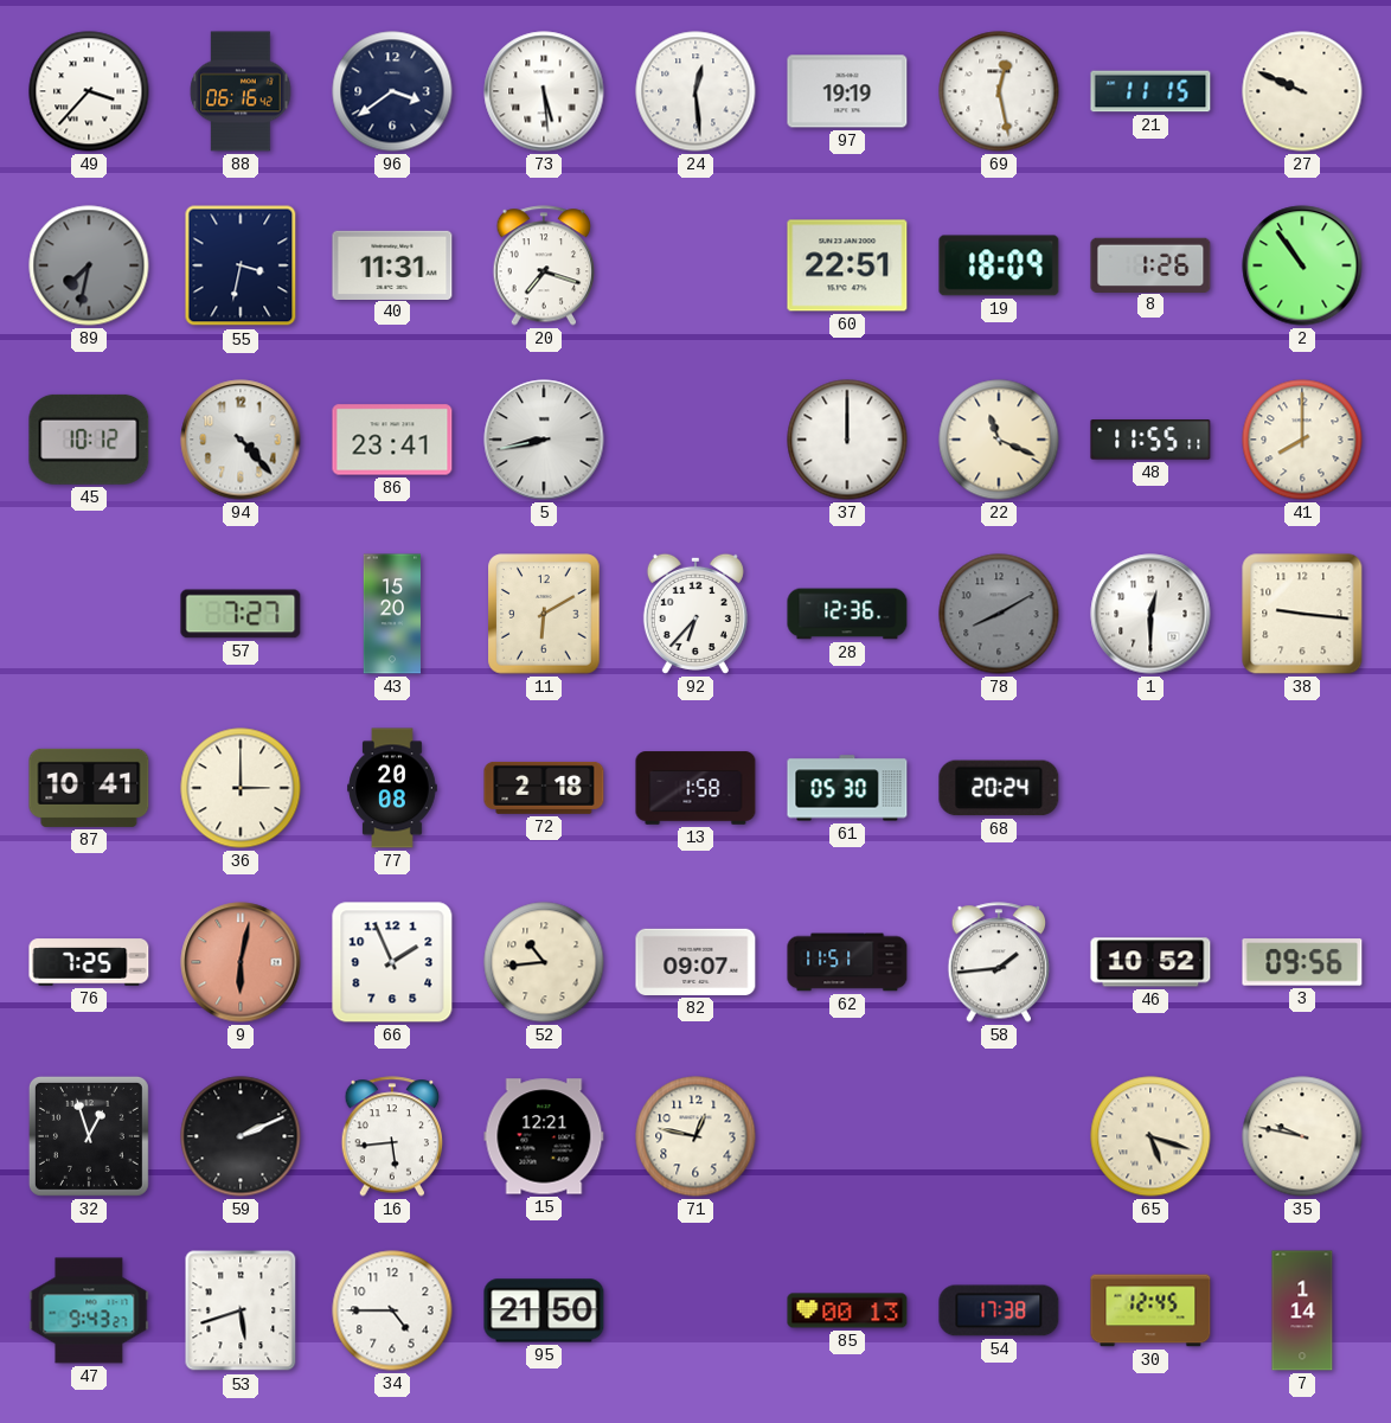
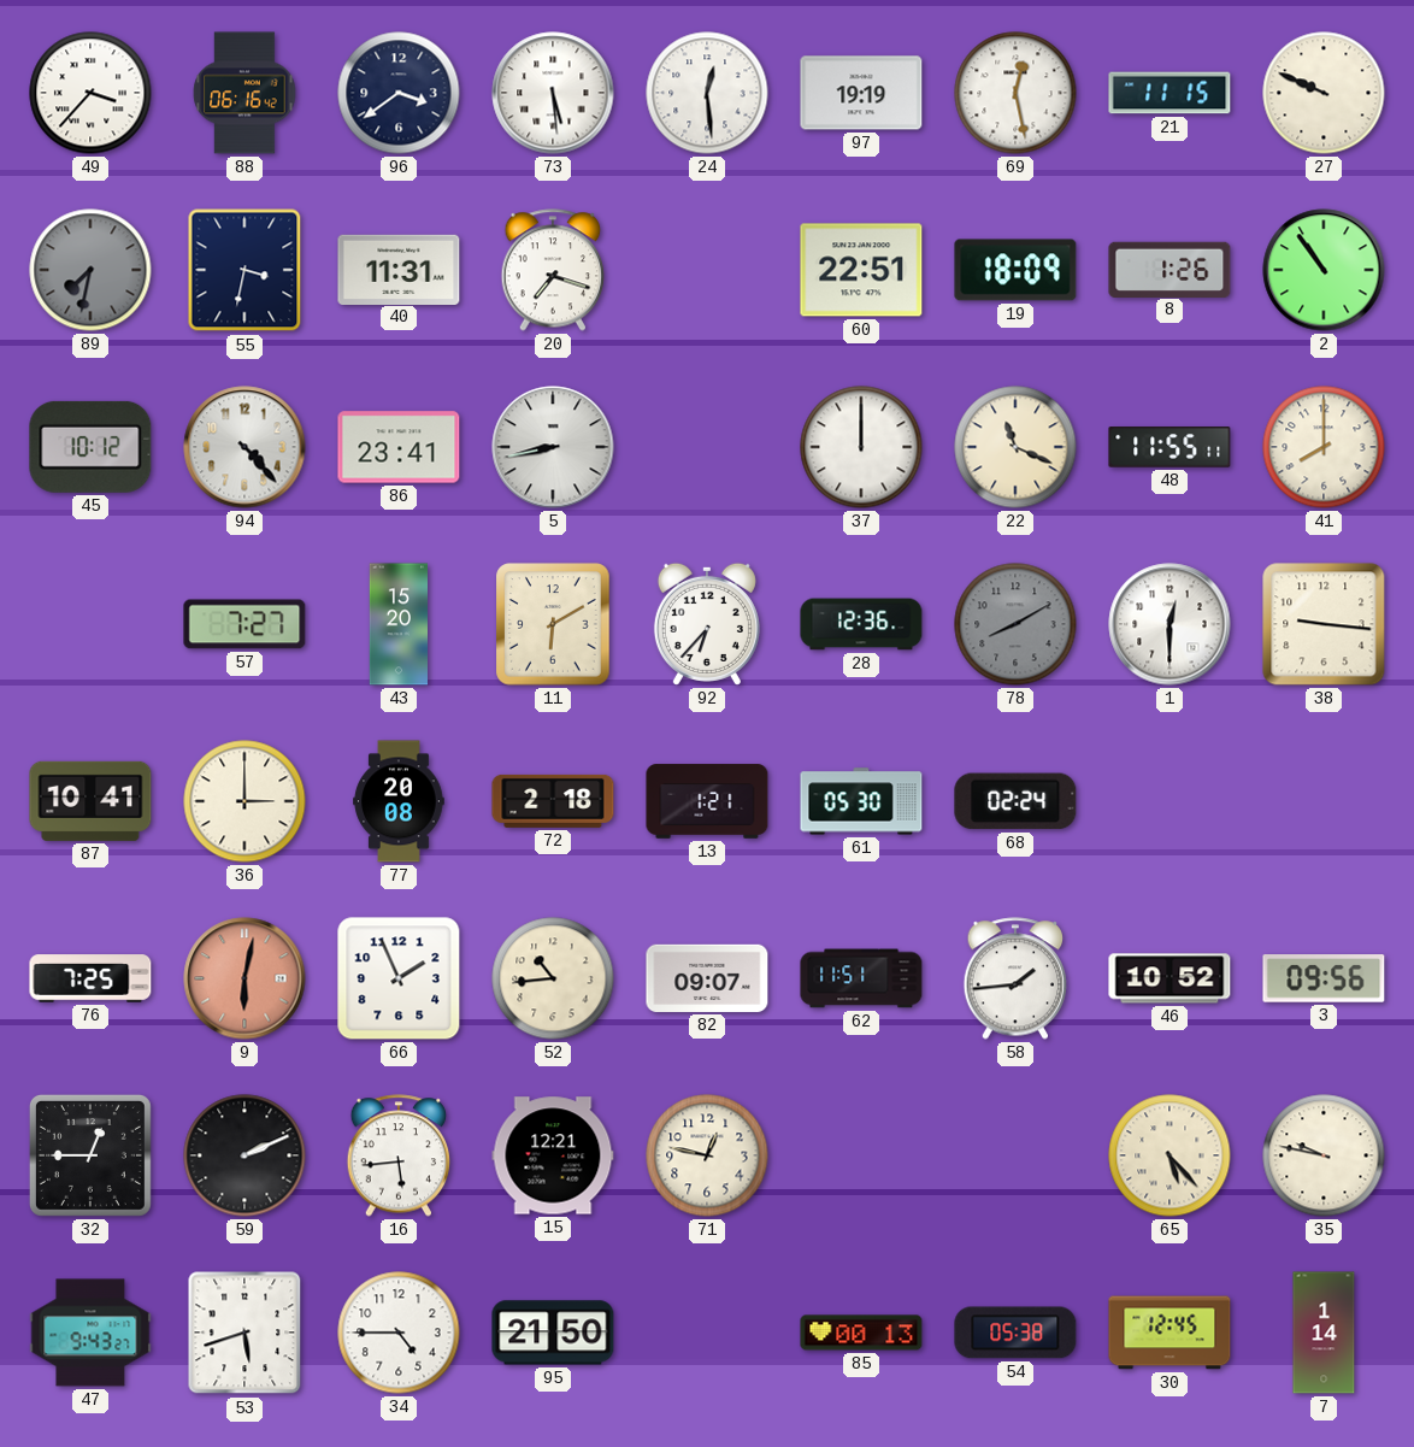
13: 1:58 -> 1:21
68: 20:24 -> 02:24
32: 12:57 -> 12:45
65: 5:18 -> 5:23
54: 17:38 -> 05:38
